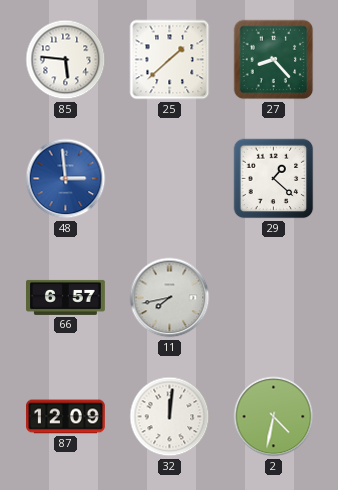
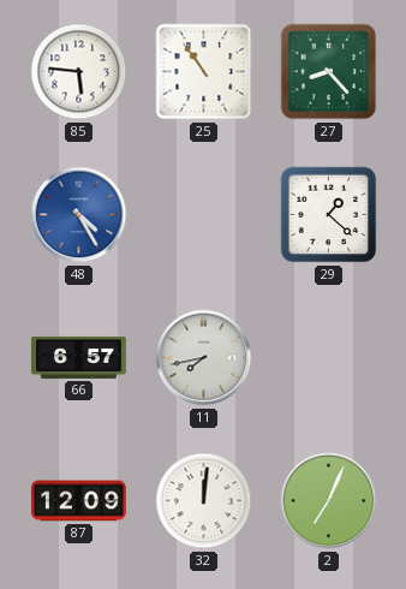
25: 1:38 -> 10:54
48: 2:59 -> 4:25
2: 4:32 -> 7:04
